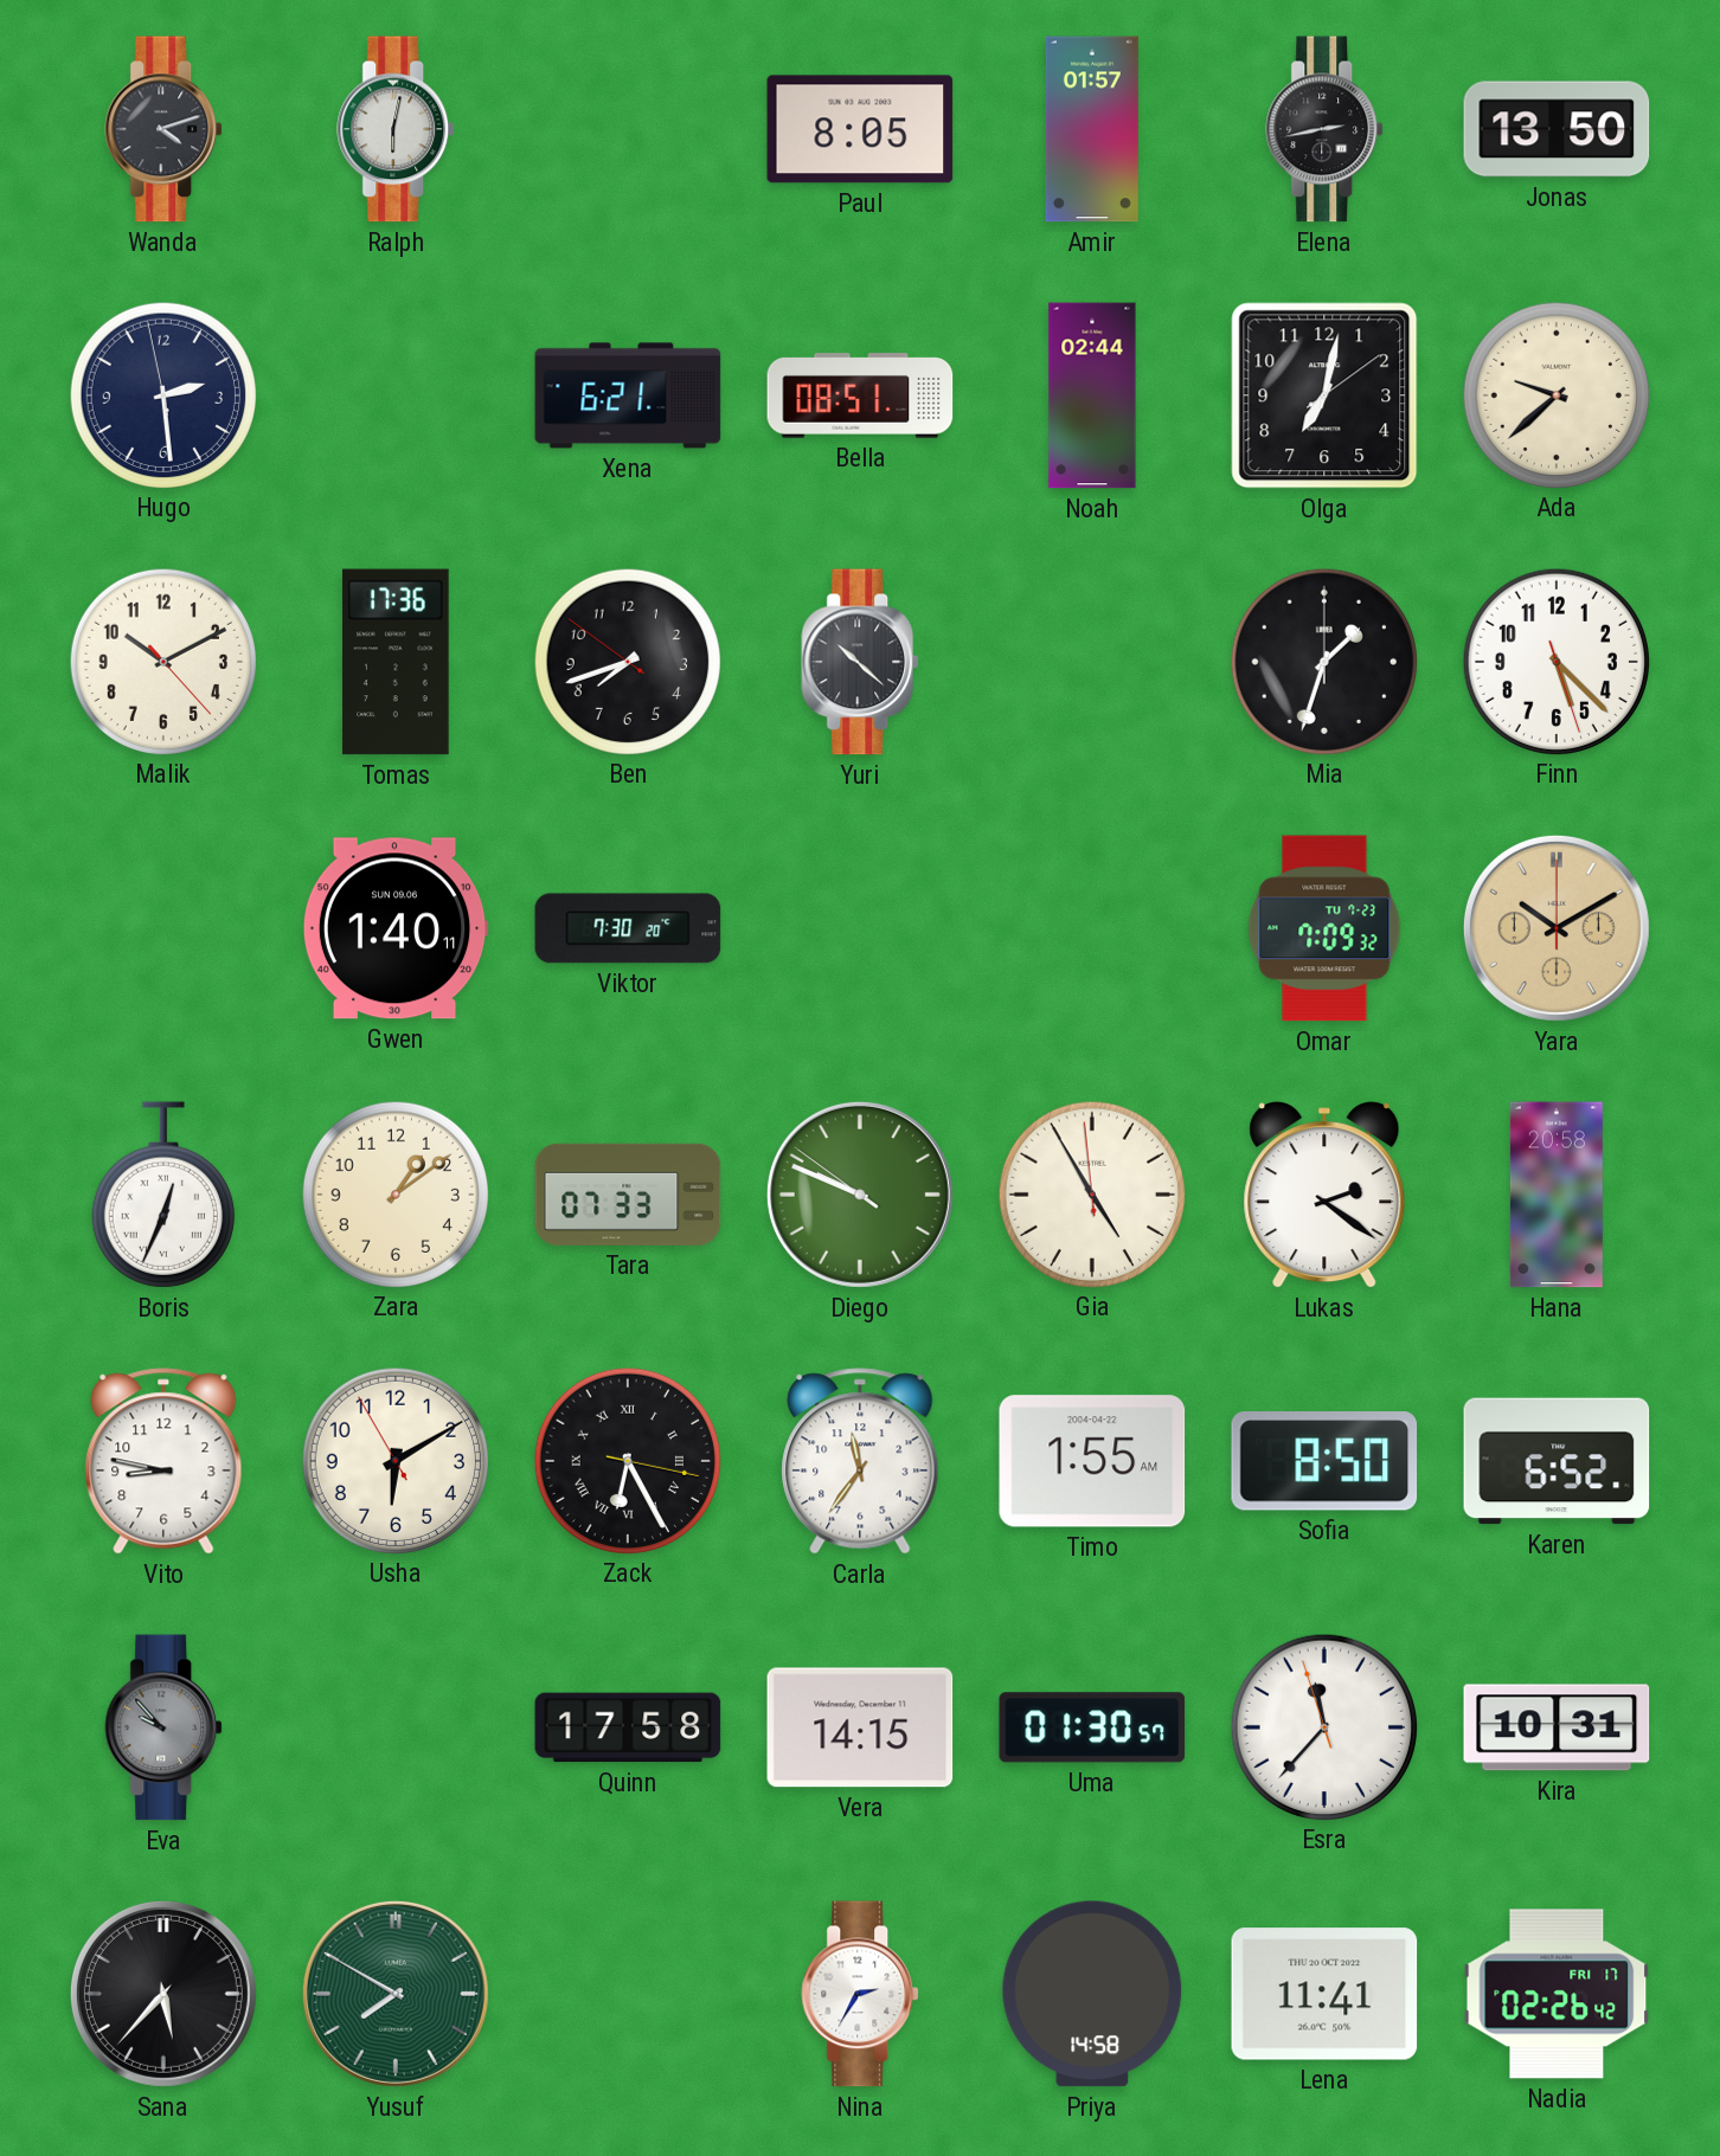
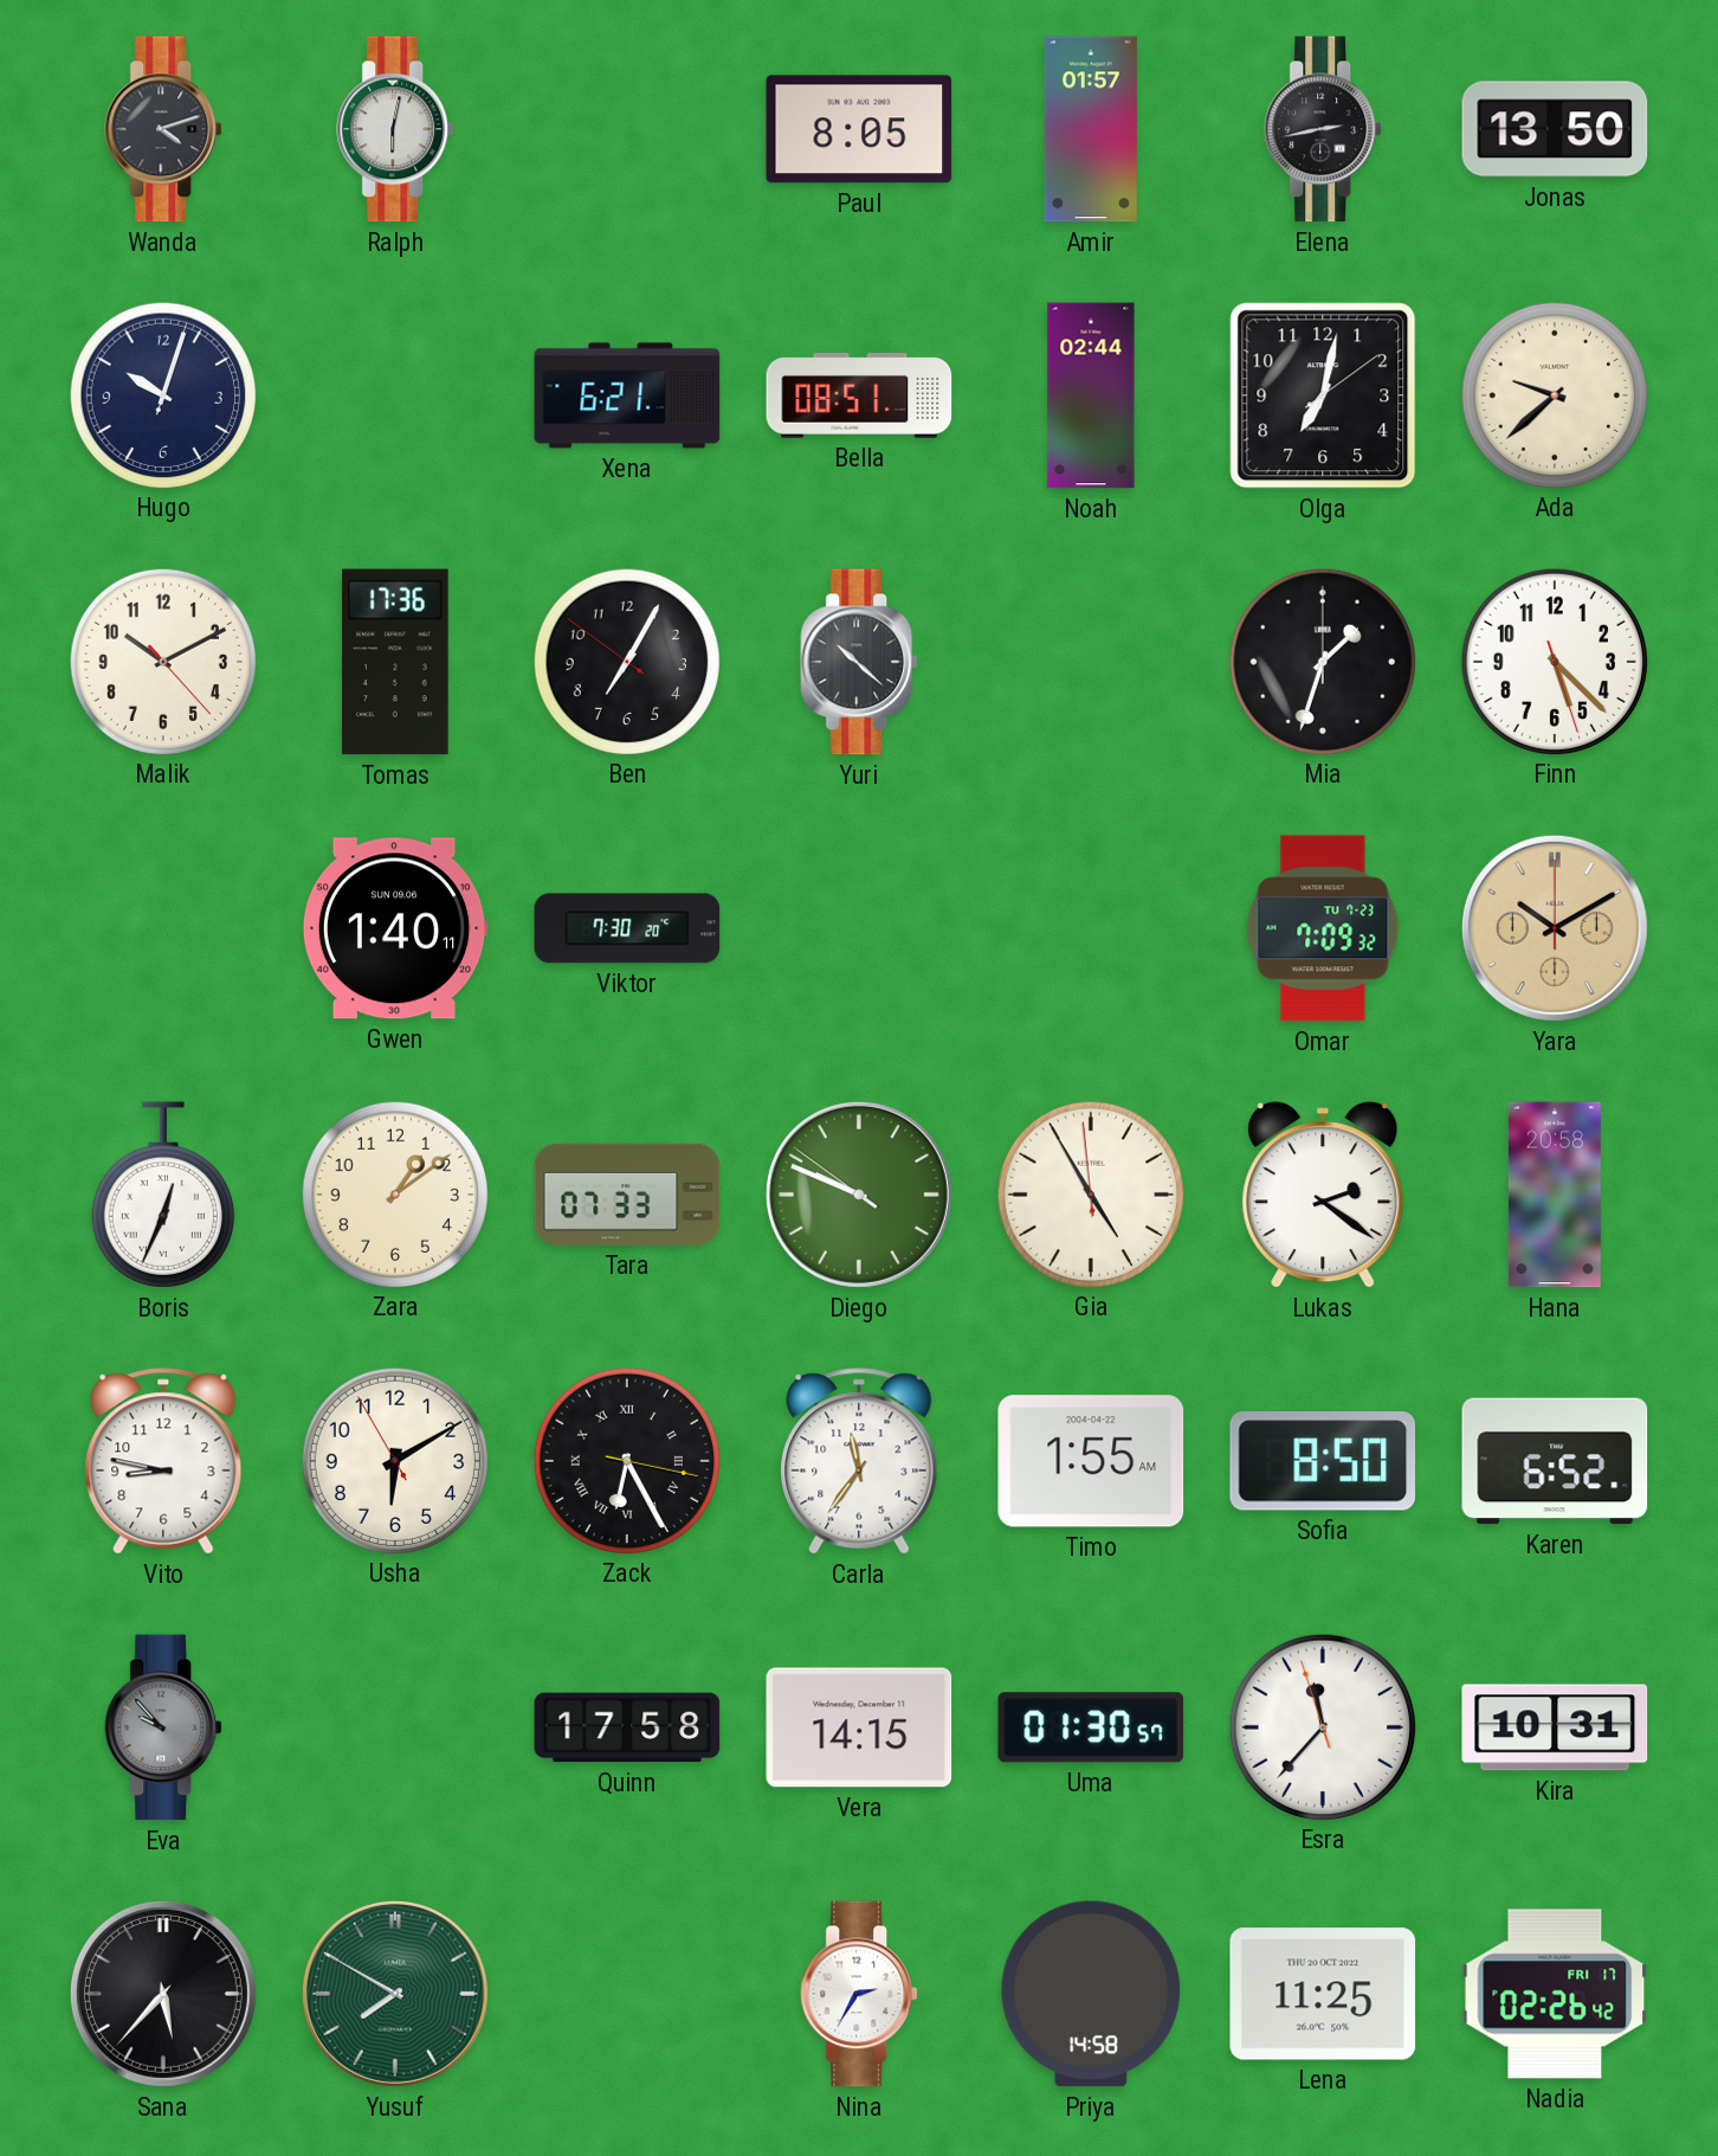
Hugo: 2:28 -> 10:03
Ben: 7:41 -> 7:04
Lena: 11:41 -> 11:25
